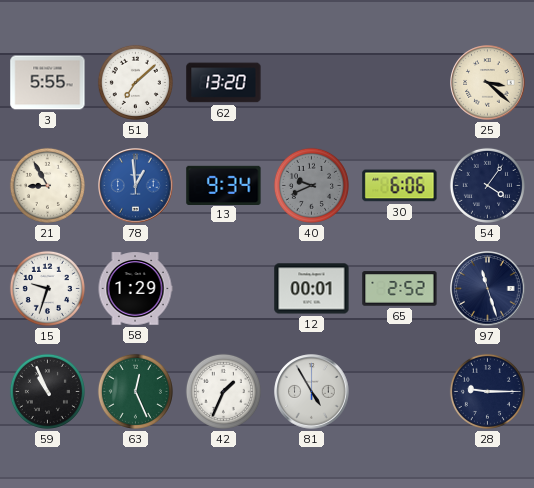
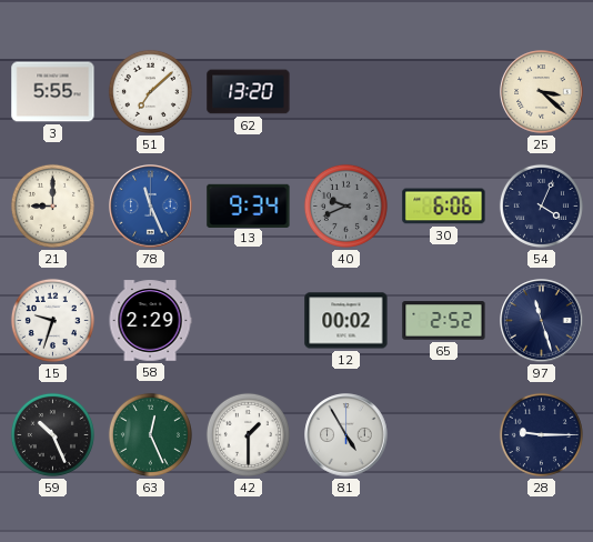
21: 8:55 -> 9:00
78: 12:59 -> 11:26
54: 4:06 -> 4:04
58: 1:29 -> 2:29
12: 00:01 -> 00:02
59: 10:56 -> 10:26
42: 1:34 -> 1:30
